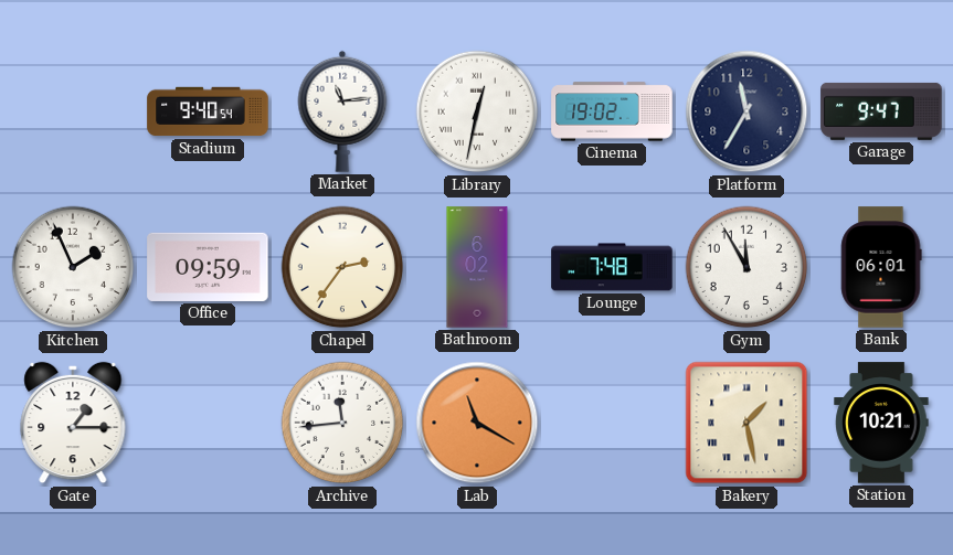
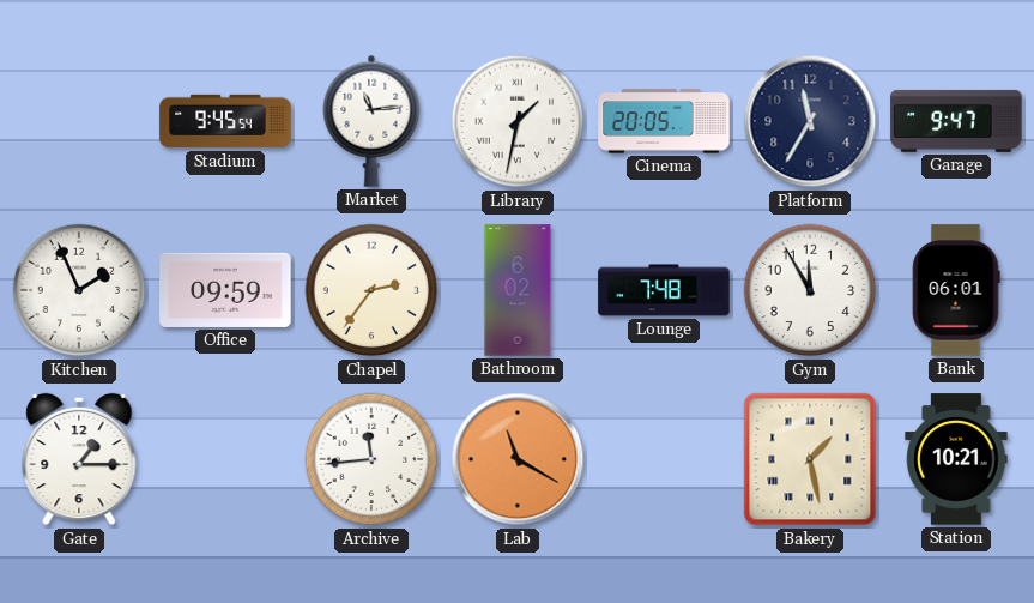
Stadium: 9:40 -> 9:45
Library: 12:32 -> 1:32
Cinema: 19:02 -> 20:05
